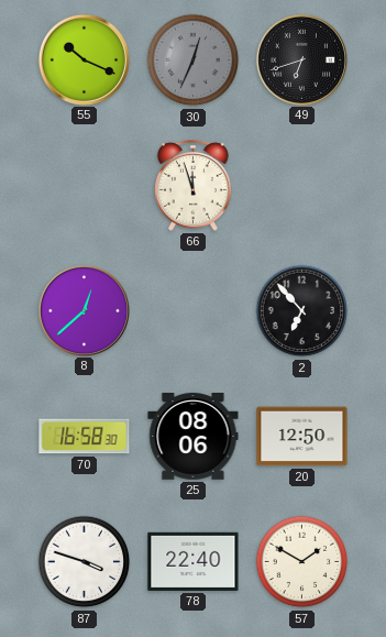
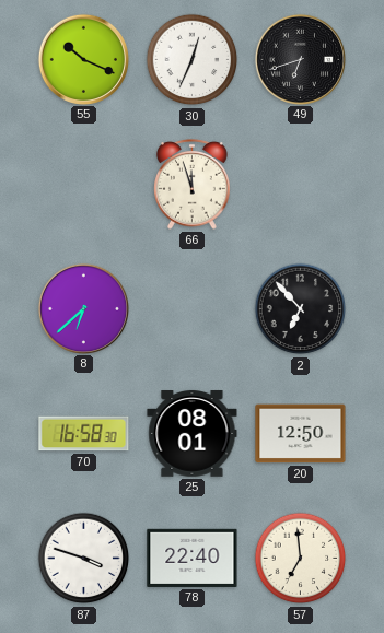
30 dial: grey -> white
8: 12:38 -> 6:38
25: 08:06 -> 08:01
57: 1:50 -> 6:59
